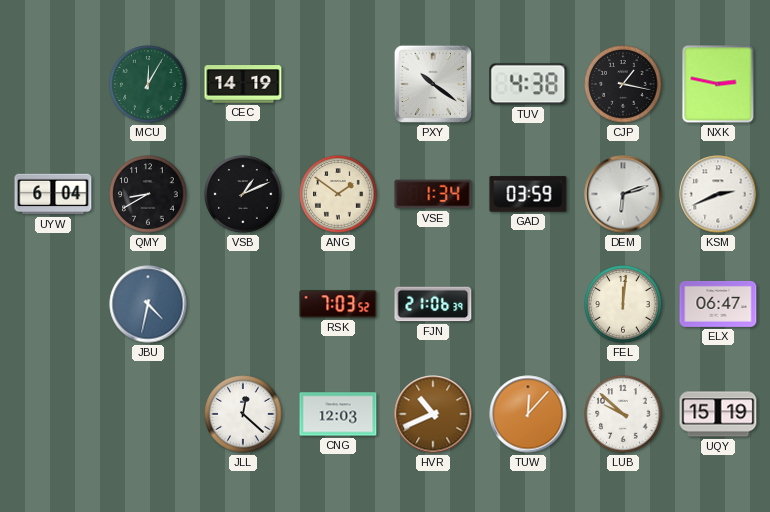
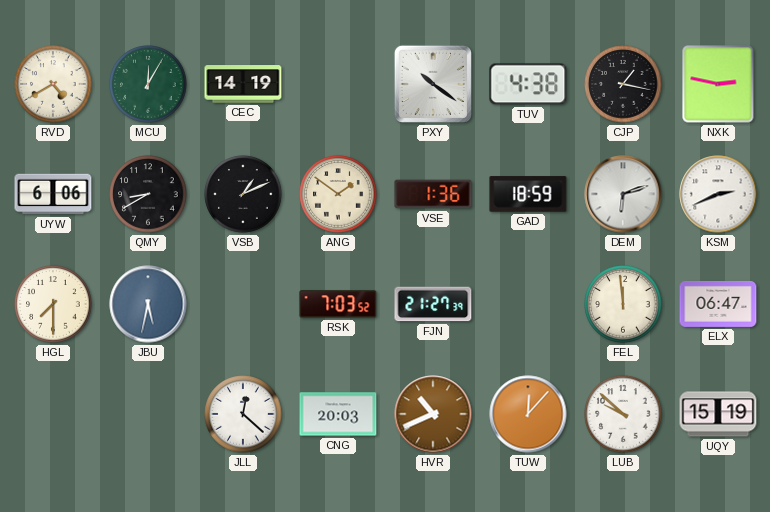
RVD: none -> 4:40
UYW: 6:04 -> 6:06
VSE: 1:34 -> 1:36
GAD: 03:59 -> 18:59
HGL: none -> 7:30
JBU: 4:32 -> 5:32
FJN: 21:06 -> 21:27
FEL: 12:01 -> 11:59
CNG: 12:03 -> 20:03
